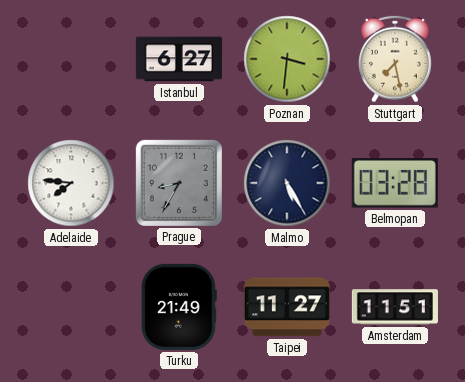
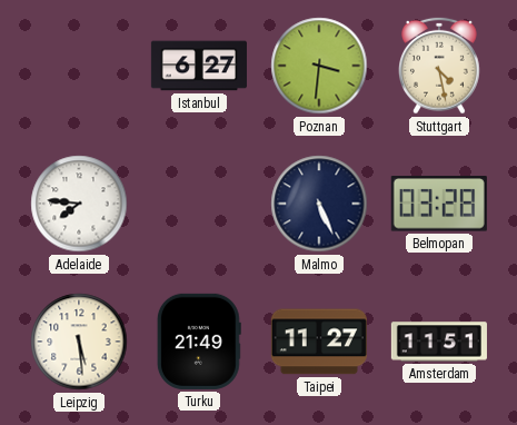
Stuttgart: 7:28 -> 4:28
Prague: 8:35 -> none
Malmo: 5:25 -> 5:26
Leipzig: none -> 5:29
